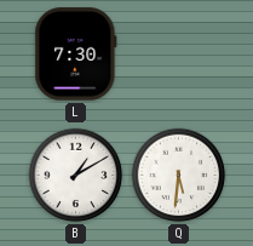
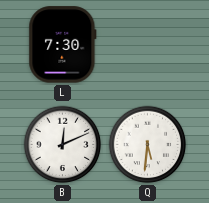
B: 1:10 -> 12:11
